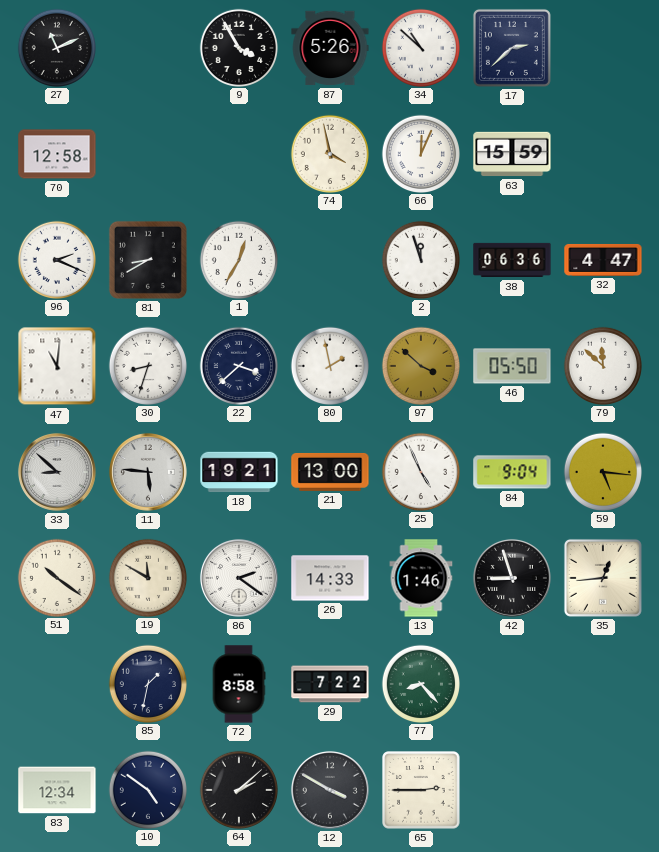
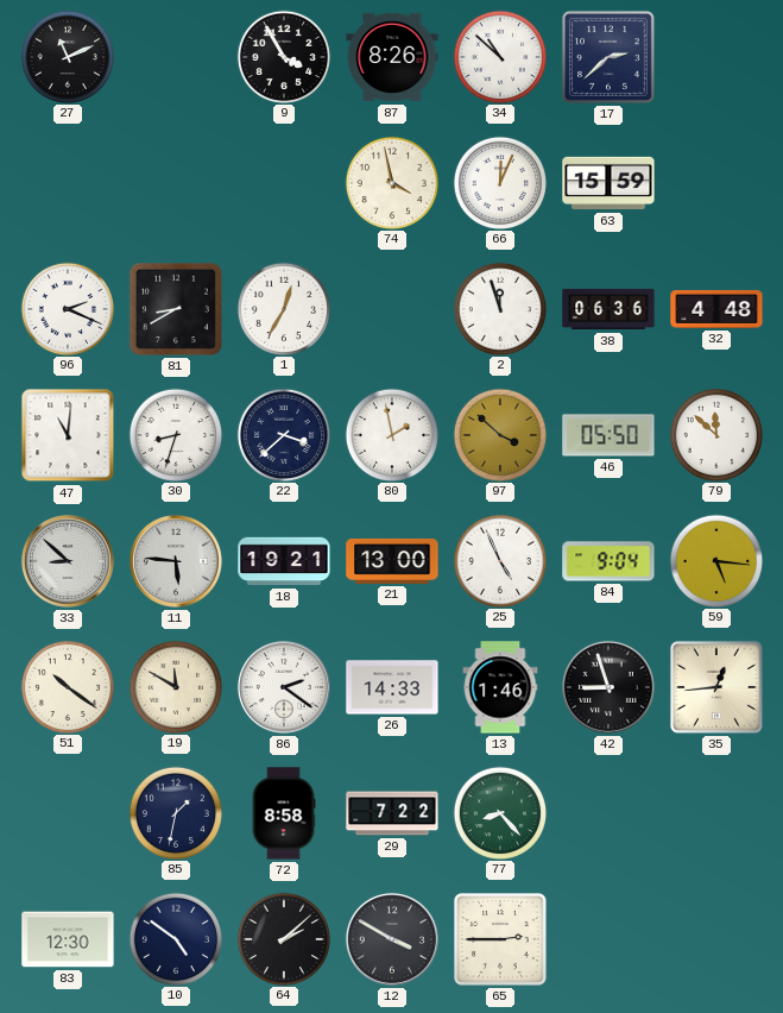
87: 5:26 -> 8:26
70: 12:58 -> none
32: 4:47 -> 4:48
83: 12:34 -> 12:30
